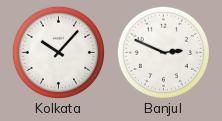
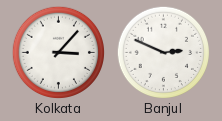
Kolkata: 10:07 -> 3:07
